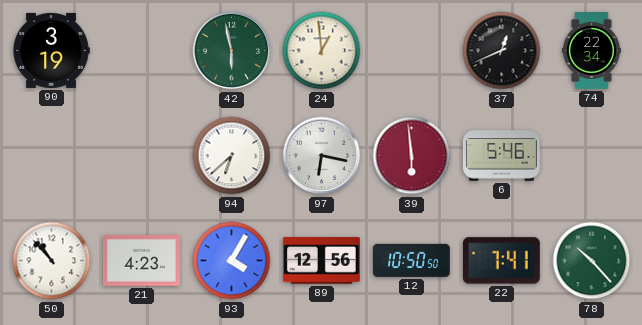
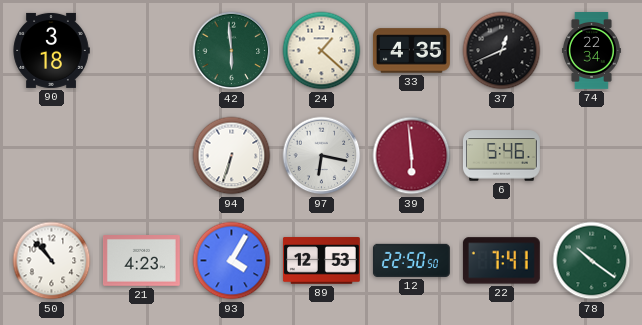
90: 3:19 -> 3:18
42: 5:58 -> 5:59
24: 12:59 -> 1:22
33: none -> 4:35
94: 6:38 -> 6:33
89: 12:56 -> 12:53
12: 10:50 -> 22:50
78: 10:23 -> 10:21
